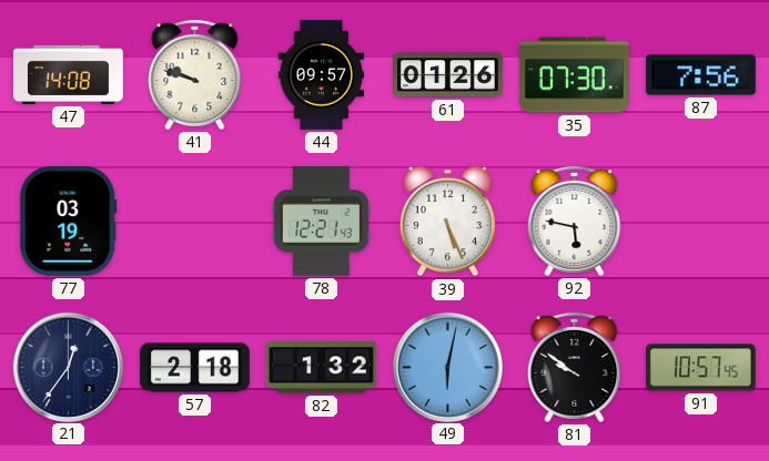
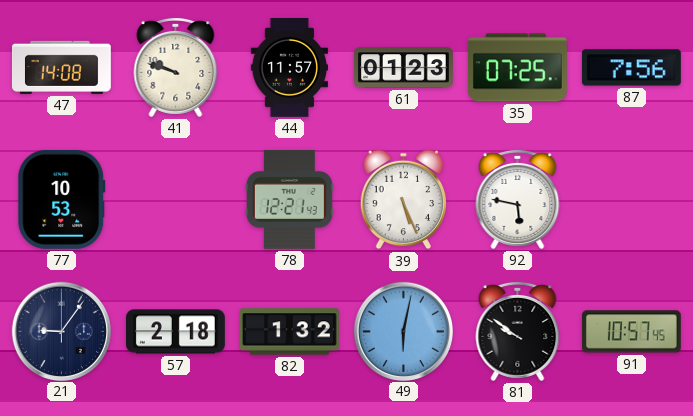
44: 09:57 -> 11:57
61: 01:26 -> 01:23
35: 07:30 -> 07:25
77: 03:19 -> 10:53
21: 12:36 -> 9:06
